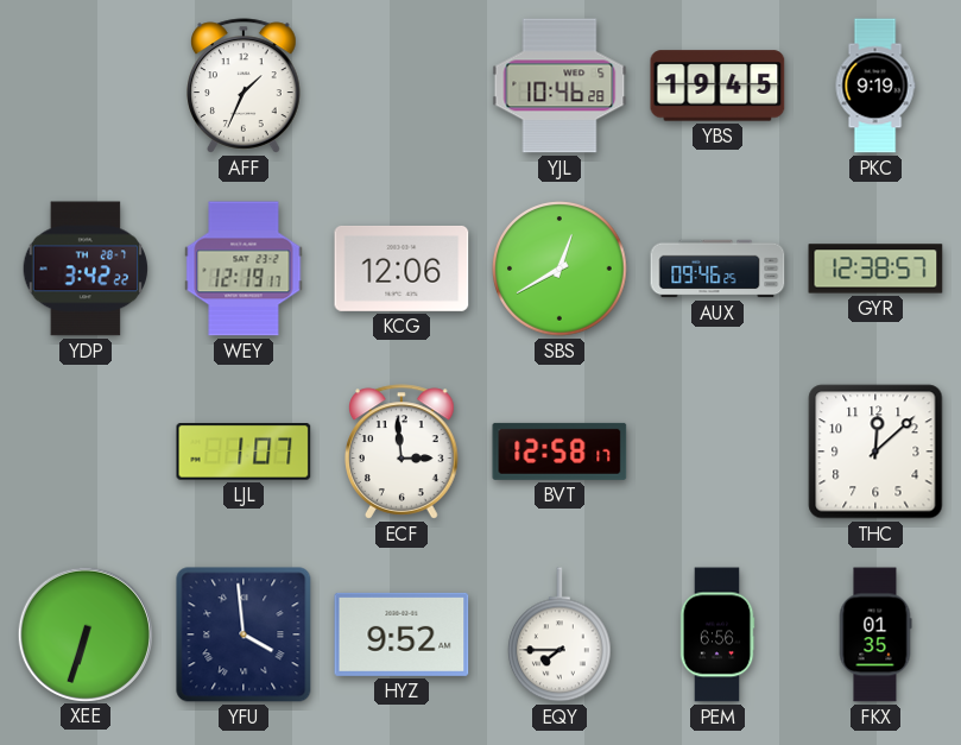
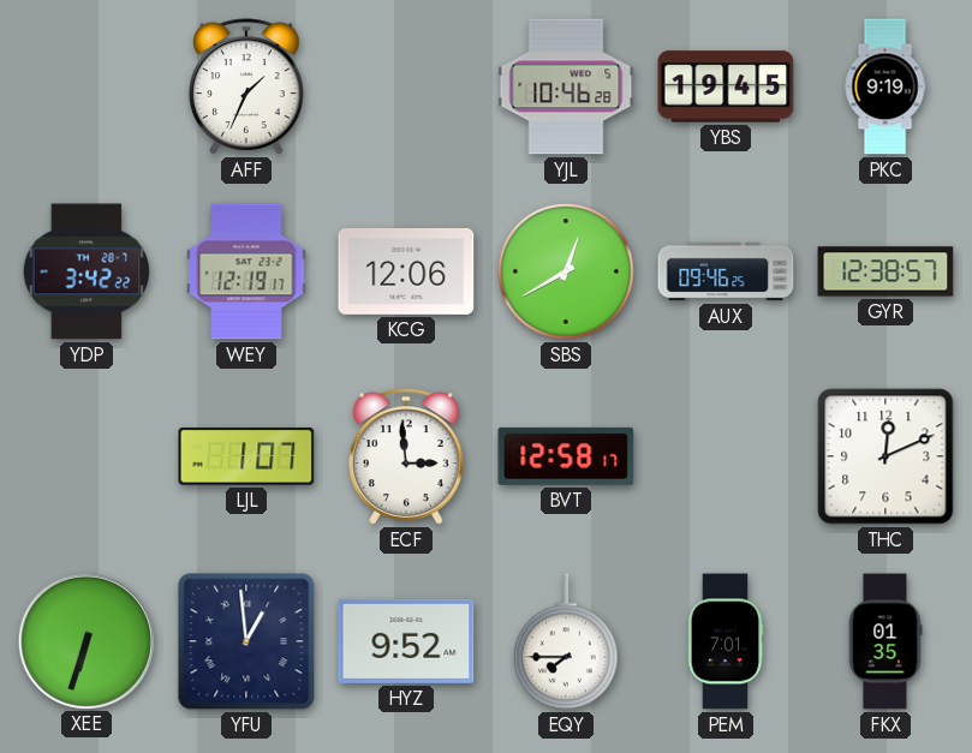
THC: 12:08 -> 12:11
YFU: 3:59 -> 12:59
PEM: 6:56 -> 7:01
